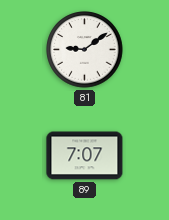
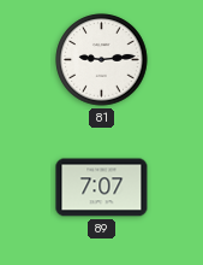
81: 9:09 -> 9:14
